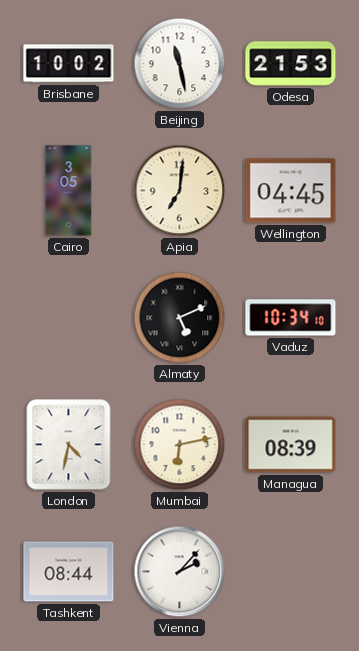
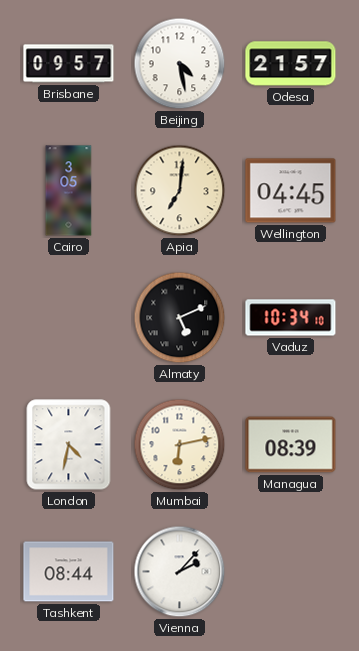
Brisbane: 10:02 -> 09:57
Beijing: 11:28 -> 4:28
Odesa: 21:53 -> 21:57
